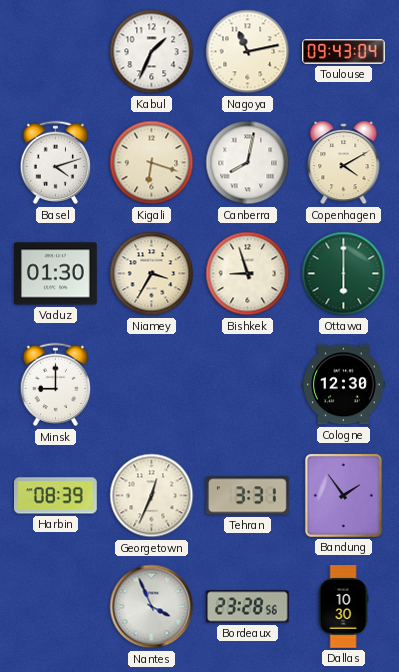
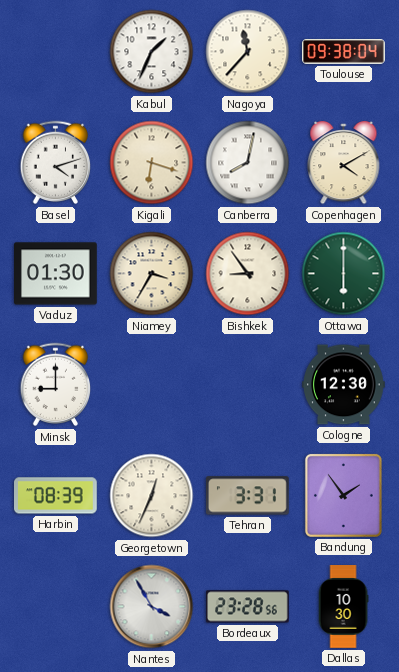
Nagoya: 11:13 -> 11:37
Toulouse: 09:43 -> 09:38
Bishkek: 8:57 -> 8:54
Nantes: 3:56 -> 3:55
